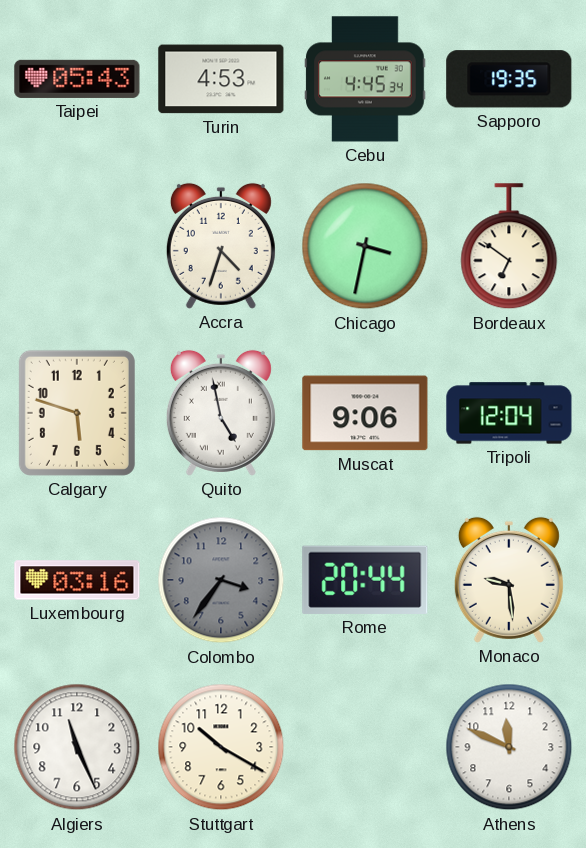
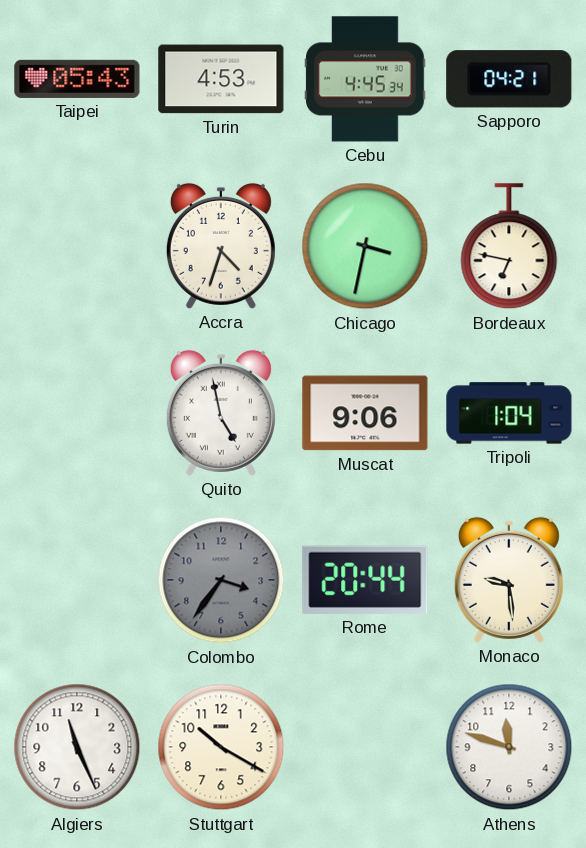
Sapporo: 19:35 -> 04:21
Bordeaux: 6:51 -> 6:47
Calgary: 5:48 -> none
Tripoli: 12:04 -> 1:04
Luxembourg: 03:16 -> none
Athens: 11:49 -> 11:48
